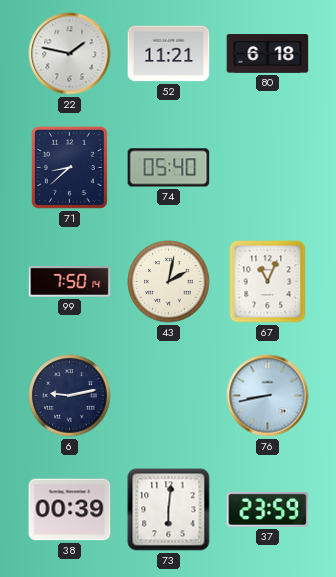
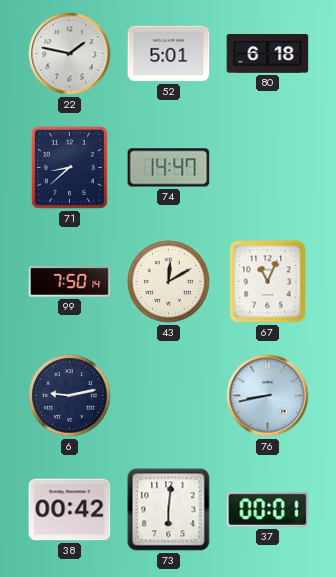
52: 11:21 -> 5:01
74: 05:40 -> 14:47
43: 2:02 -> 12:10
38: 00:39 -> 00:42
37: 23:59 -> 00:01
